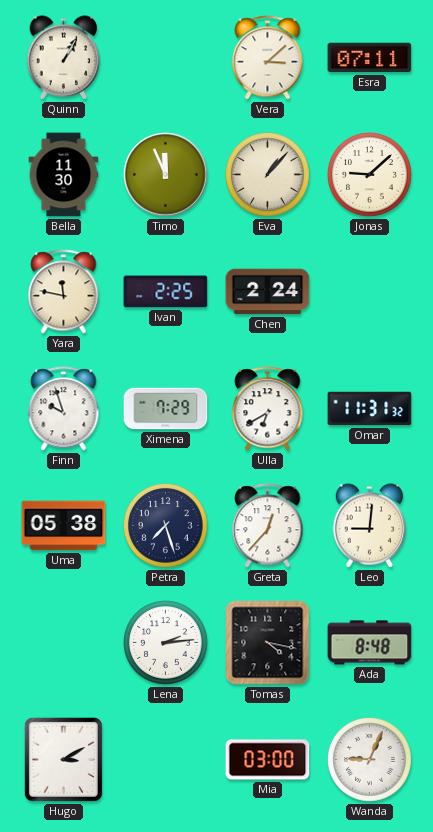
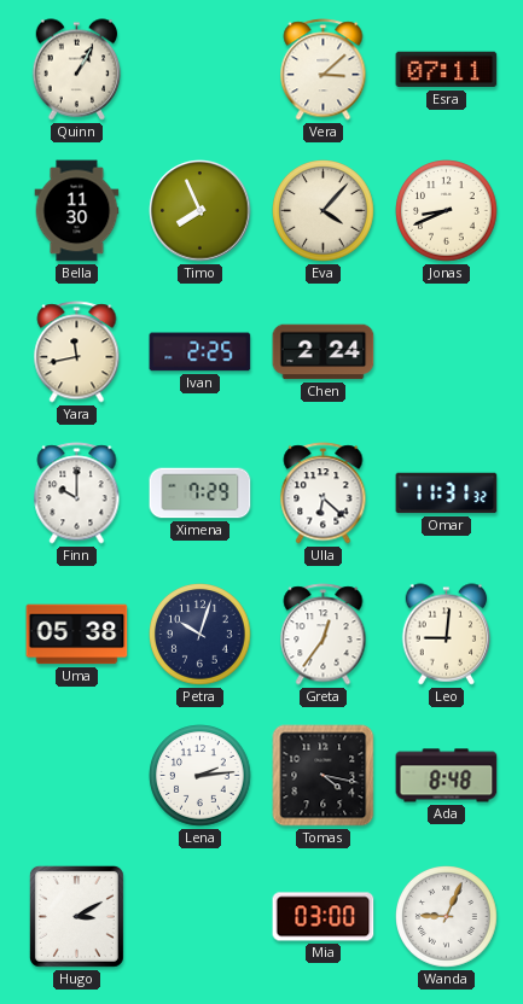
Timo: 11:56 -> 7:56
Eva: 1:07 -> 4:07
Jonas: 9:08 -> 8:41
Yara: 11:47 -> 11:43
Finn: 9:57 -> 10:00
Ulla: 6:40 -> 6:22
Petra: 7:27 -> 10:03
Greta: 12:37 -> 12:36
